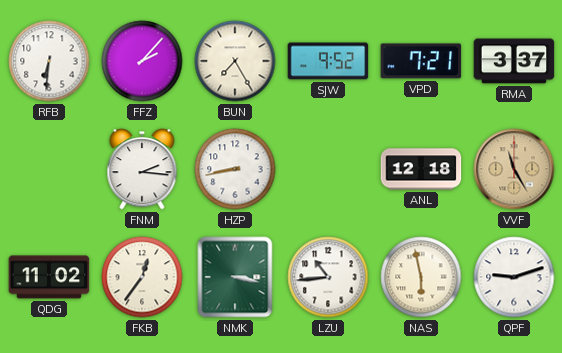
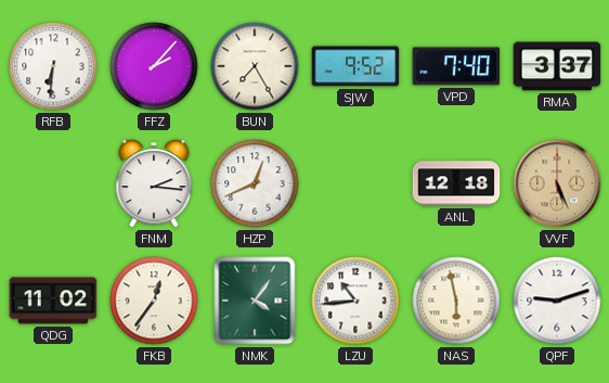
VPD: 7:21 -> 7:40
HZP: 8:43 -> 12:41
VVF: 11:25 -> 5:26
NMK: 3:17 -> 4:06
